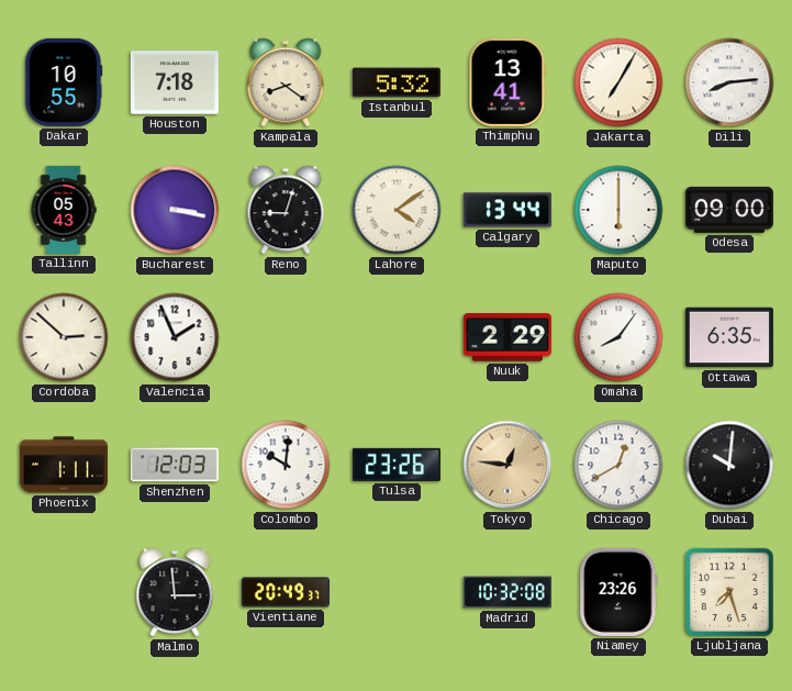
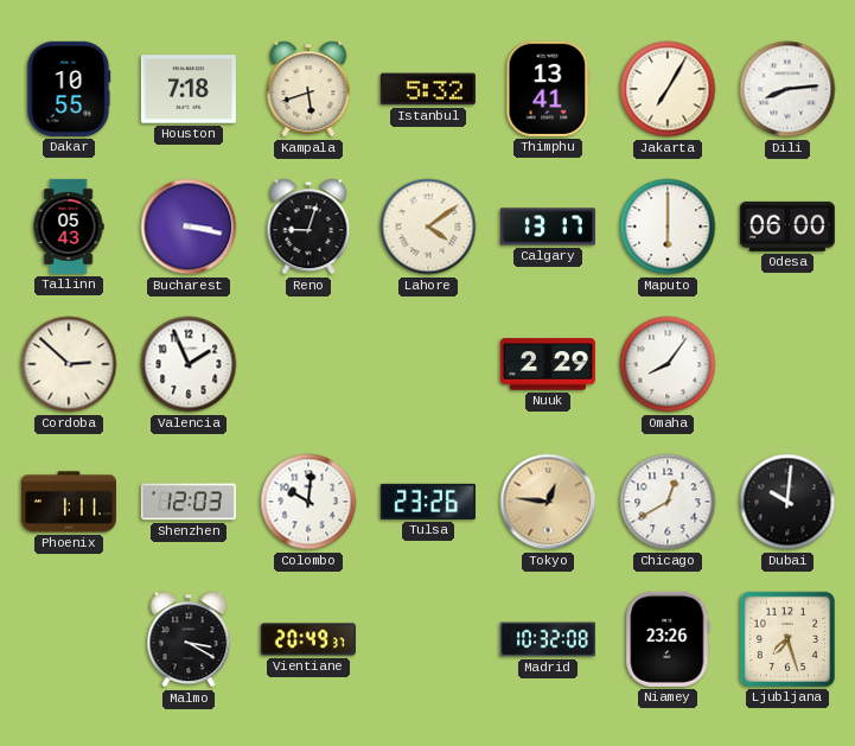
Kampala: 8:21 -> 5:42
Calgary: 13:44 -> 13:17
Odesa: 09:00 -> 06:00
Ottawa: 6:35 -> none
Malmo: 2:59 -> 3:20
